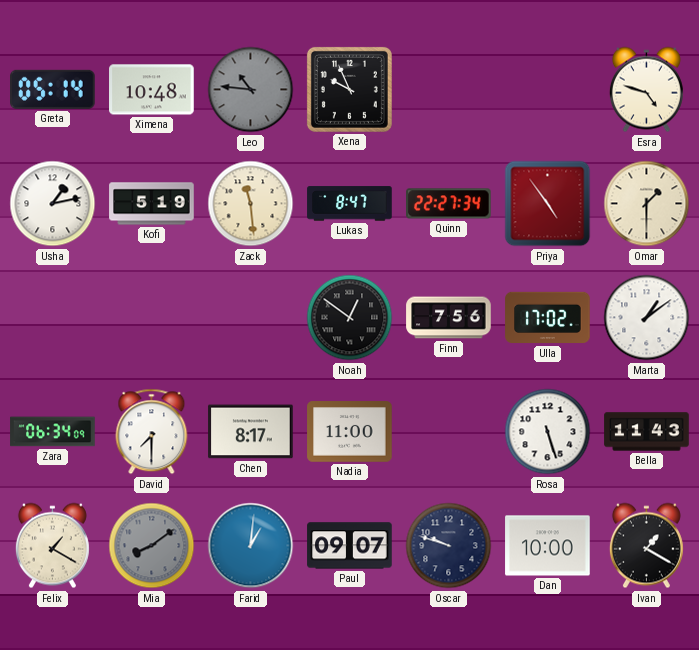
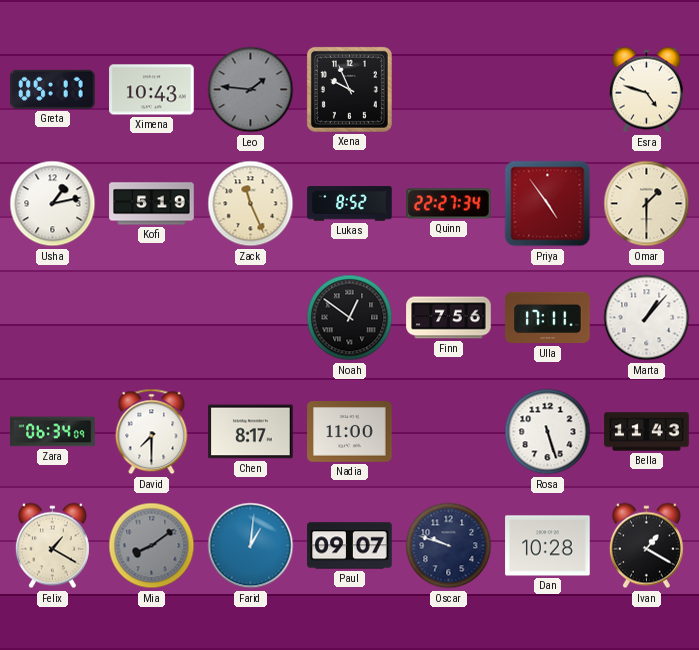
Greta: 05:14 -> 05:17
Ximena: 10:48 -> 10:43
Leo: 10:46 -> 1:46
Zack: 11:29 -> 11:26
Lukas: 8:47 -> 8:52
Ulla: 17:02 -> 17:11
Marta: 1:09 -> 1:07
Dan: 10:00 -> 10:28
